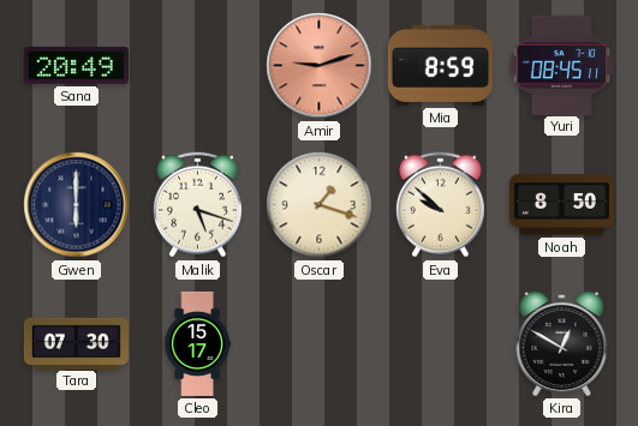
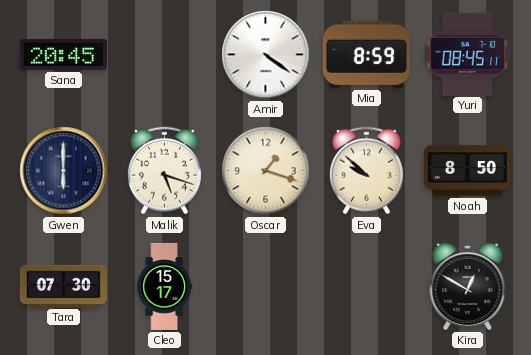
Sana: 20:49 -> 20:45
Amir: 9:12 -> 4:21
Amir dial: salmon -> white
